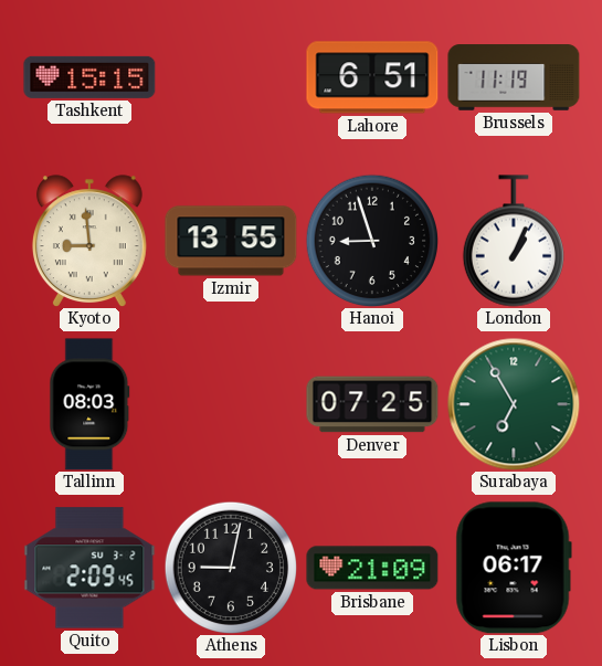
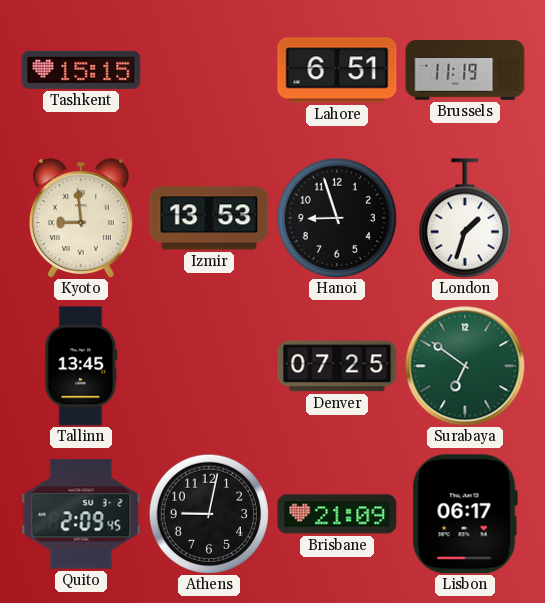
Izmir: 13:55 -> 13:53
London: 1:04 -> 1:33
Tallinn: 08:03 -> 13:45
Surabaya: 6:55 -> 6:51
